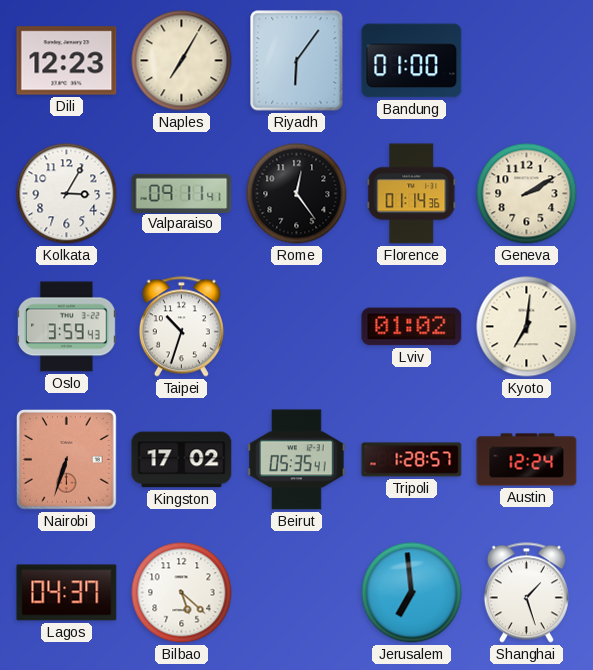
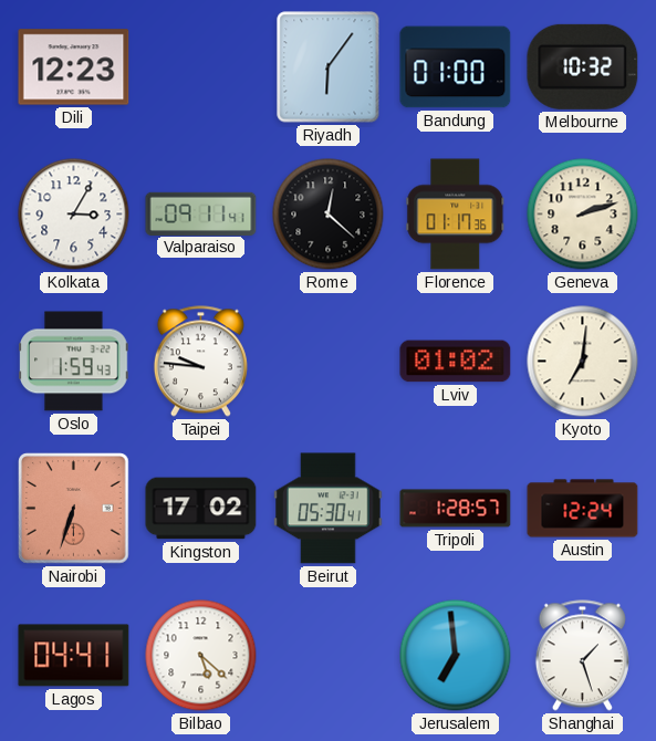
Naples: 7:05 -> none
Melbourne: none -> 10:32
Rome: 12:24 -> 12:22
Florence: 01:14 -> 01:17
Geneva: 2:10 -> 2:12
Oslo: 3:59 -> 1:59
Taipei: 10:33 -> 9:46
Beirut: 05:35 -> 05:30
Lagos: 04:37 -> 04:41
